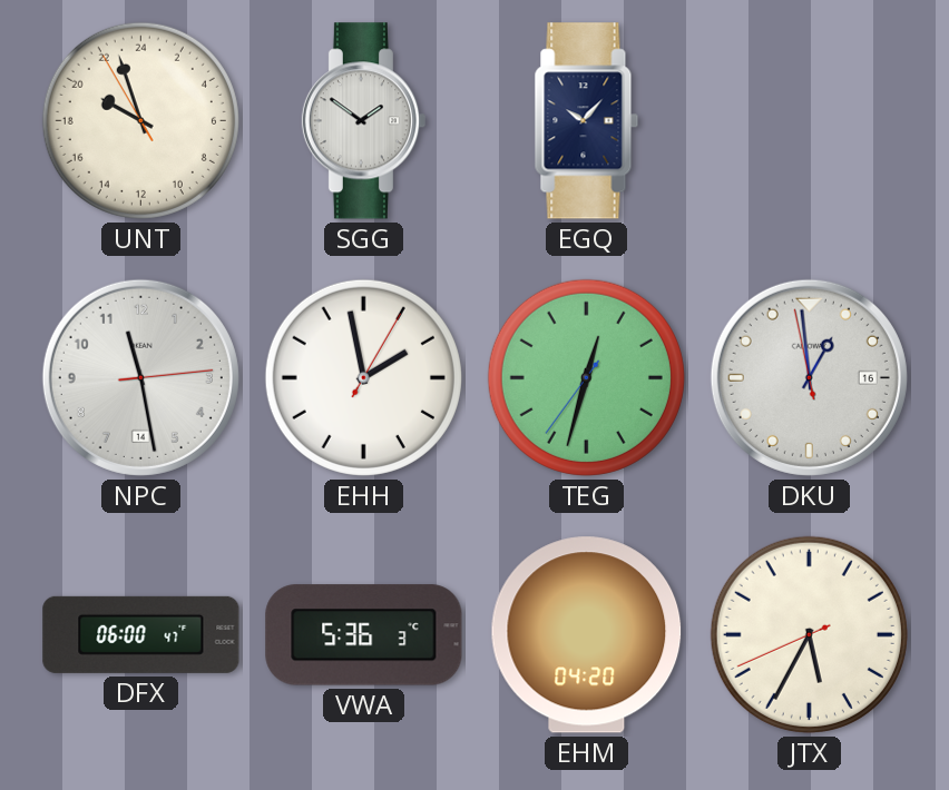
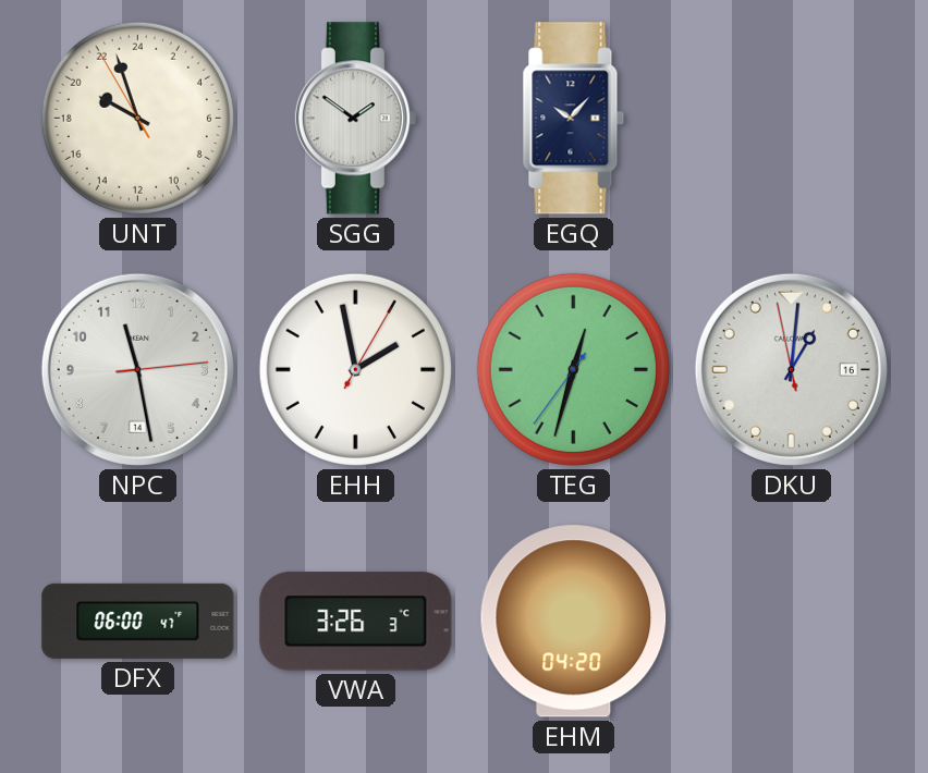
DKU: 12:58 -> 1:00
VWA: 5:36 -> 3:26
JTX: 5:34 -> none
